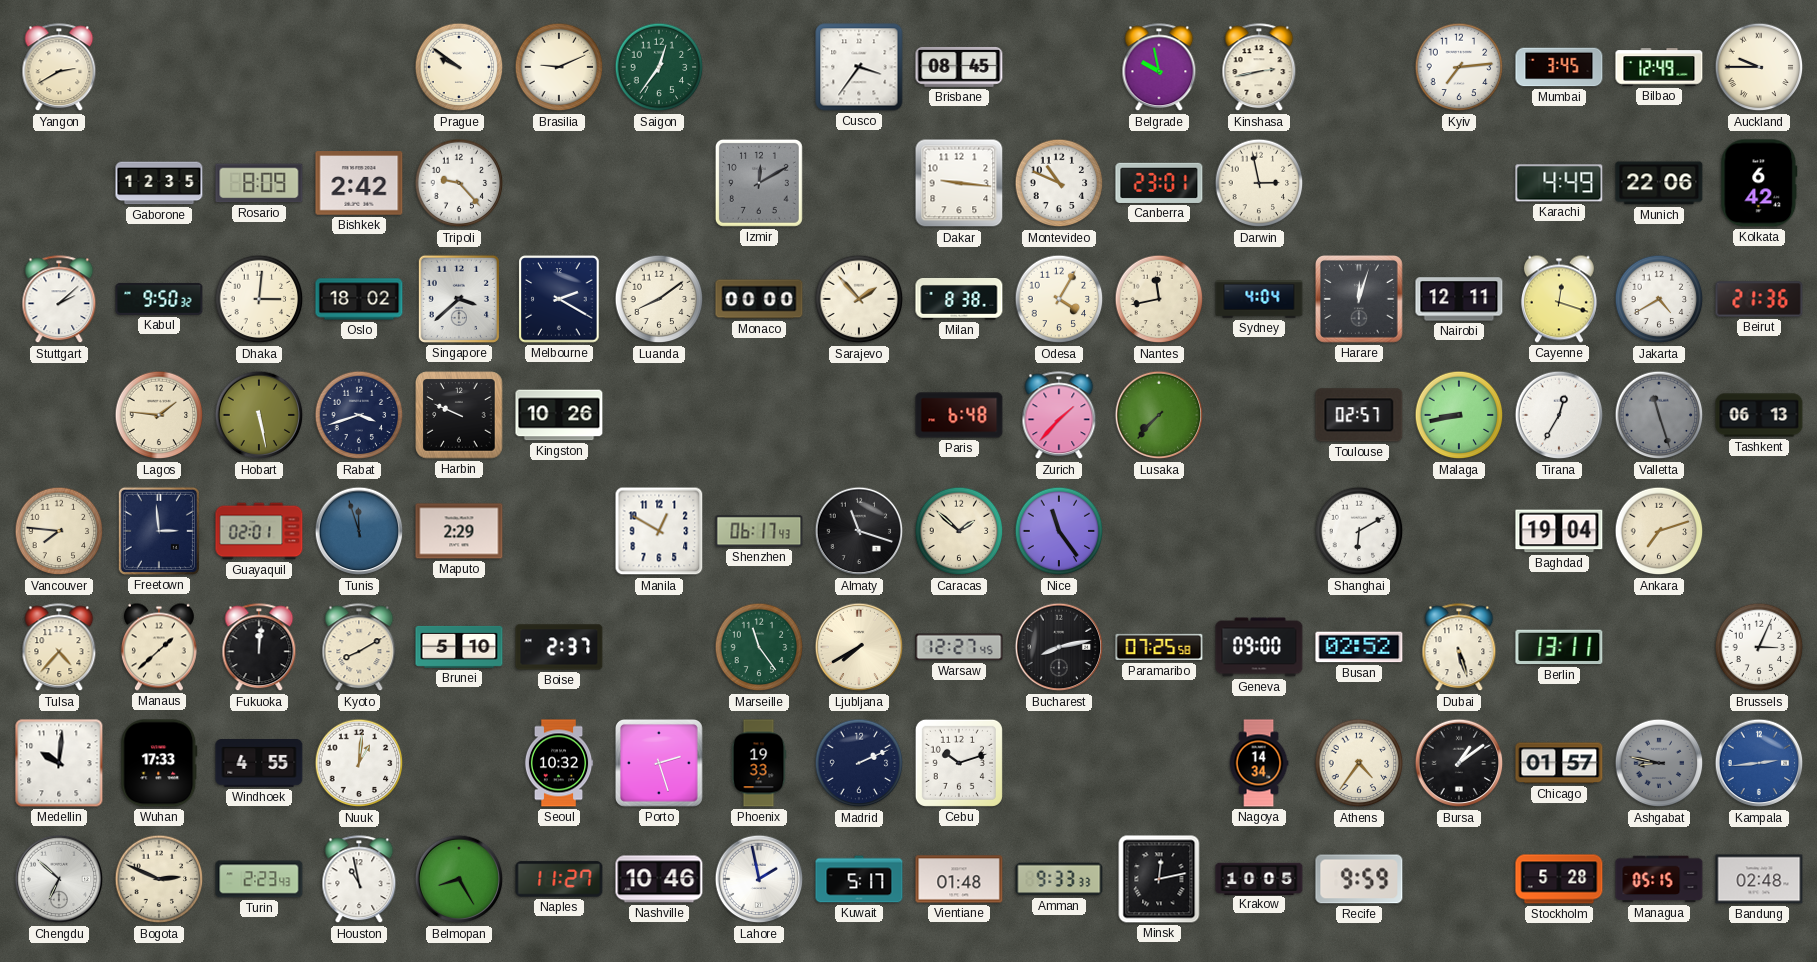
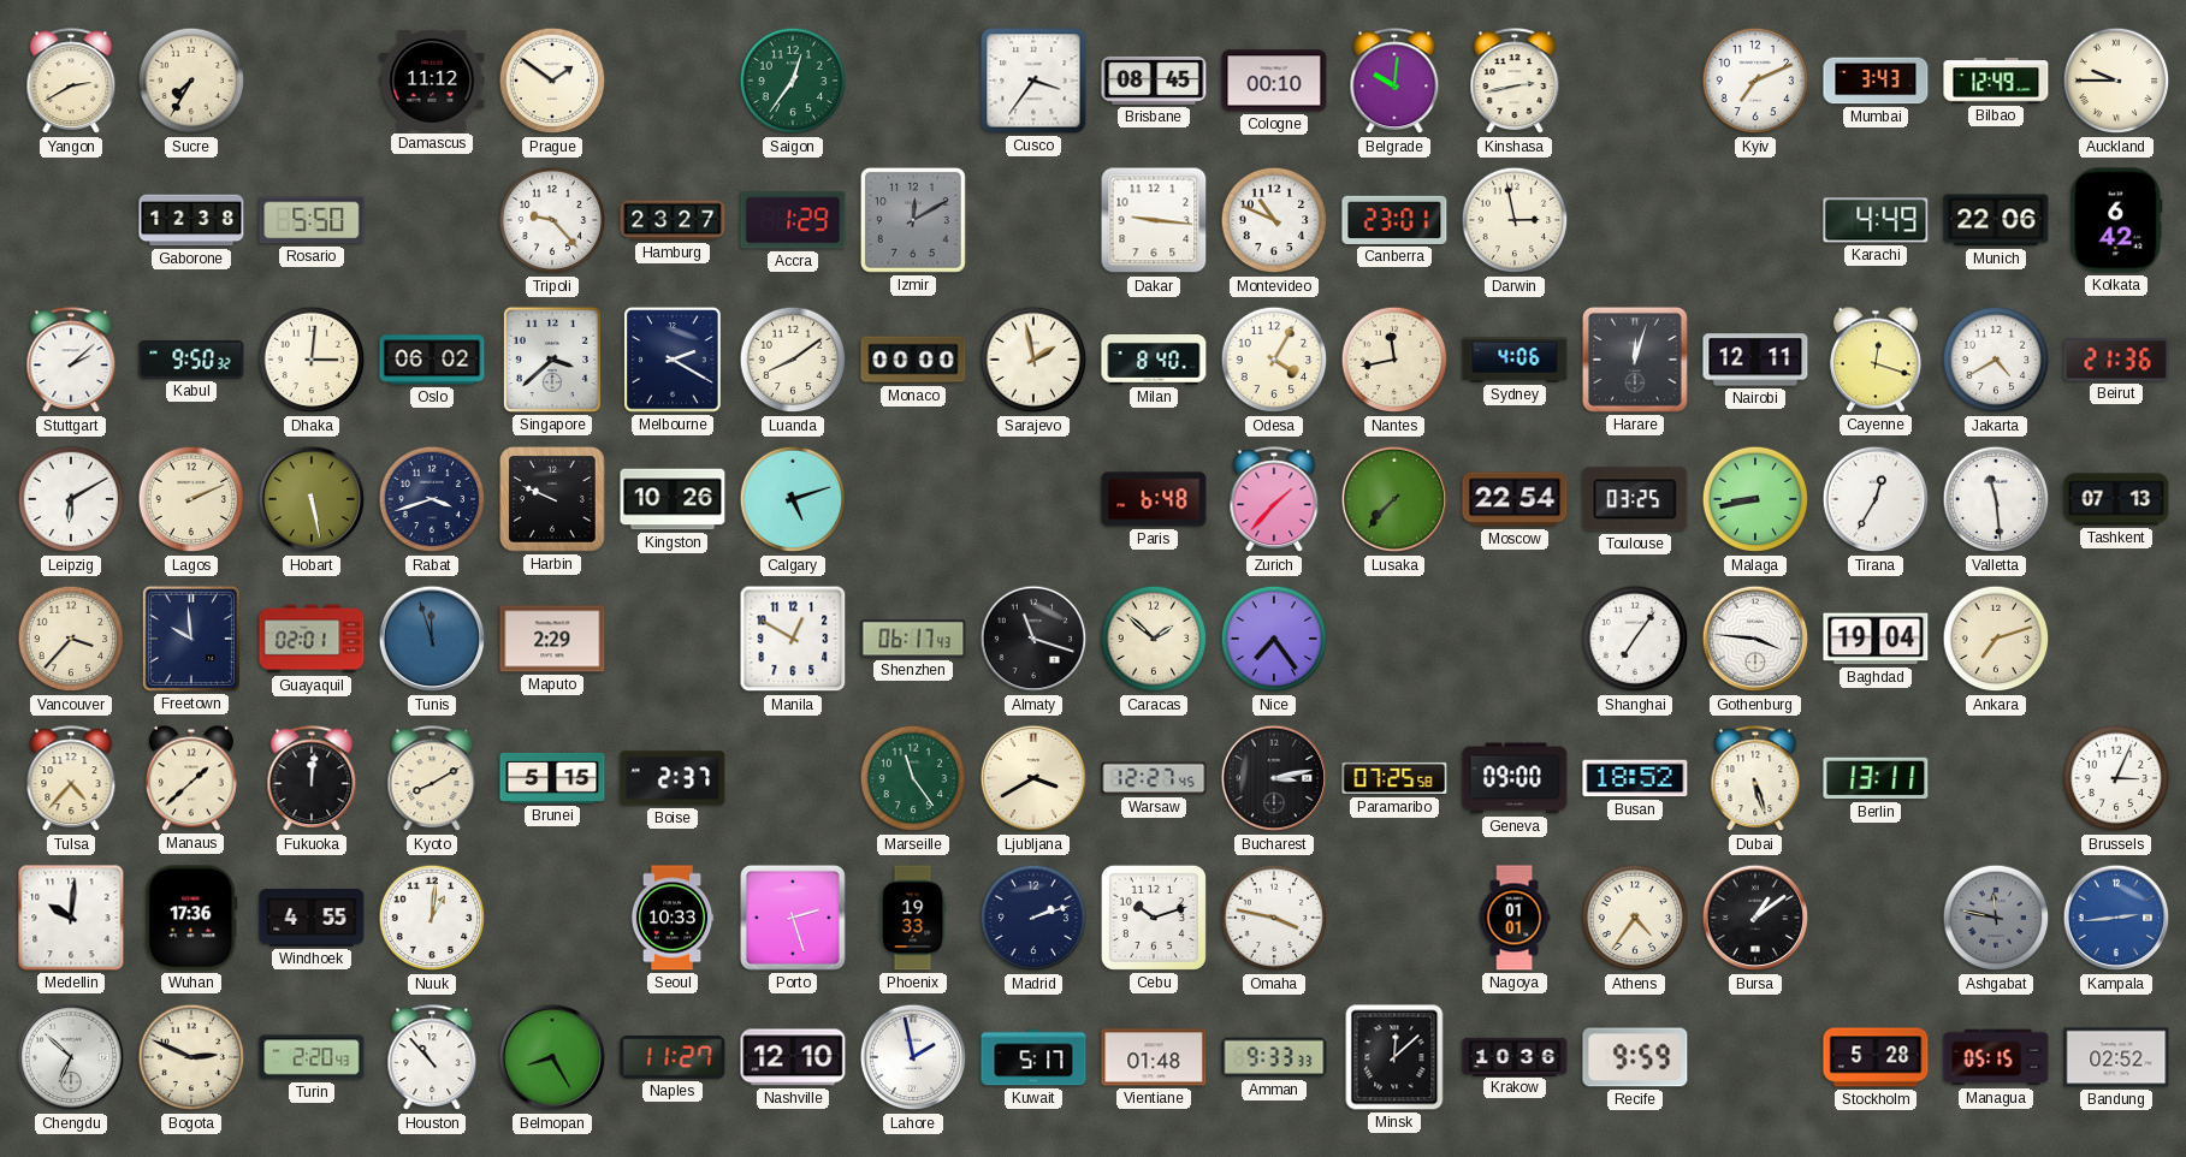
Sucre: none -> 7:35
Damascus: none -> 11:12
Prague: 9:51 -> 1:51
Brasilia: 9:11 -> none
Cologne: none -> 00:10
Belgrade: 9:58 -> 10:01
Kyiv: 7:14 -> 7:11
Mumbai: 3:45 -> 3:43
Gaborone: 12:35 -> 12:38
Rosario: 8:09 -> 5:50
Bishkek: 2:42 -> none
Hamburg: none -> 23:27
Accra: none -> 1:29
Oslo: 18:02 -> 06:02
Sarajevo: 1:53 -> 1:58
Milan: 8:38 -> 8:40
Sydney: 4:04 -> 4:06
Leipzig: none -> 6:10
Lagos: 1:46 -> 2:11
Calgary: none -> 5:12
Moscow: none -> 22:54
Toulouse: 02:57 -> 03:25
Valletta: 11:27 -> 11:29
Valletta dial: grey -> white
Tashkent: 06:13 -> 07:13
Vancouver: 7:46 -> 3:37
Freetown: 2:59 -> 9:59
Nice: 11:24 -> 7:24
Shanghai: 6:10 -> 7:06
Gothenburg: none -> 3:46
Brunei: 5:10 -> 5:15
Ljubljana: 7:40 -> 3:40
Bucharest: 8:13 -> 3:13
Busan: 02:52 -> 18:52
Wuhan: 17:33 -> 17:36
Seoul: 10:32 -> 10:33
Madrid: 2:11 -> 2:12
Omaha: none -> 3:47
Nagoya: 14:34 -> 01:01
Chicago: 01:57 -> none
Ashgabat: 8:47 -> 11:47
Turin: 2:23 -> 2:20
Houston: 10:58 -> 10:53
Nashville: 10:46 -> 12:10
Minsk: 12:13 -> 12:08
Krakow: 10:05 -> 10:36
Bandung: 02:48 -> 02:52
